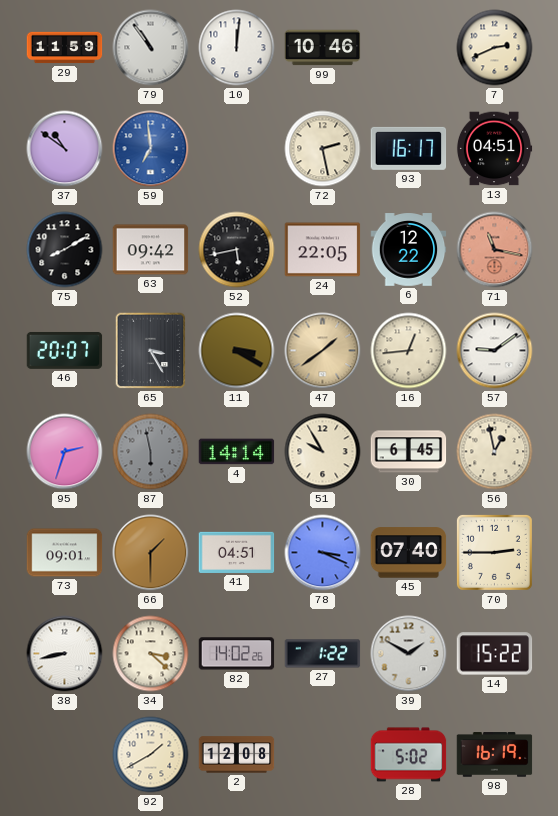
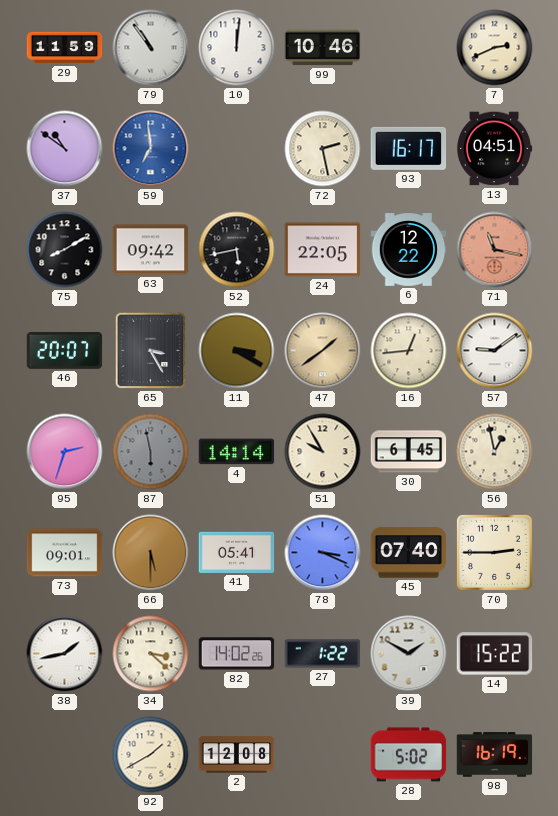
66: 1:30 -> 5:30
41: 04:51 -> 05:41
38: 8:43 -> 1:43
